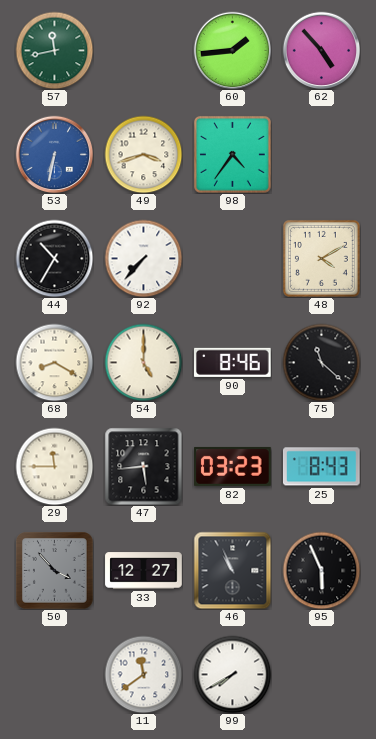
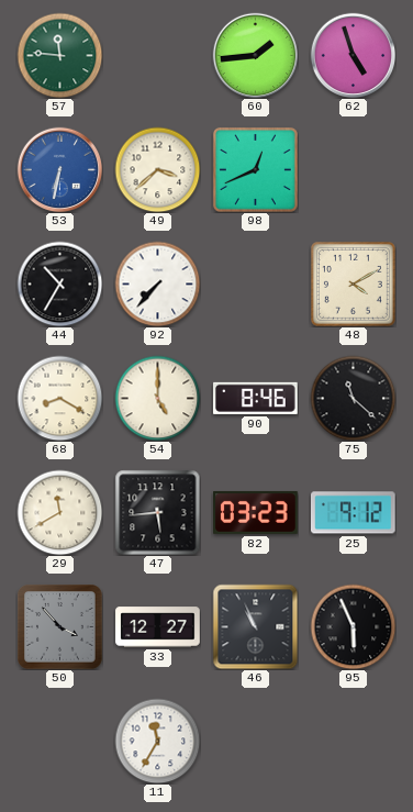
57: 11:43 -> 11:46
62: 4:53 -> 4:57
49: 3:42 -> 3:38
98: 4:36 -> 12:41
29: 11:45 -> 11:40
25: 8:43 -> 9:12
11: 11:39 -> 11:35
99: 7:40 -> none
